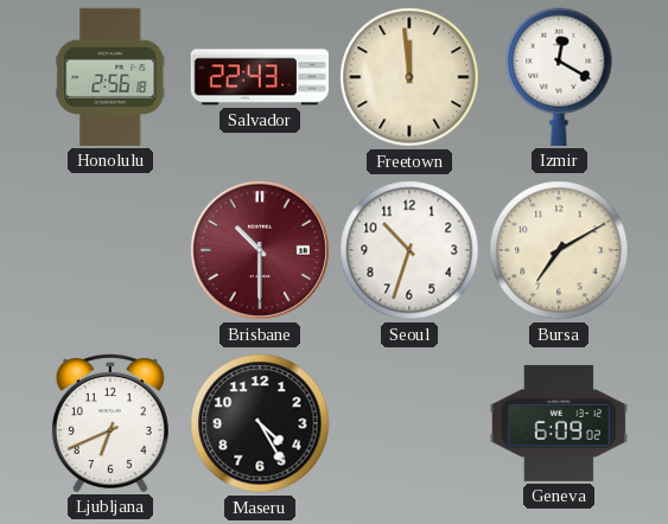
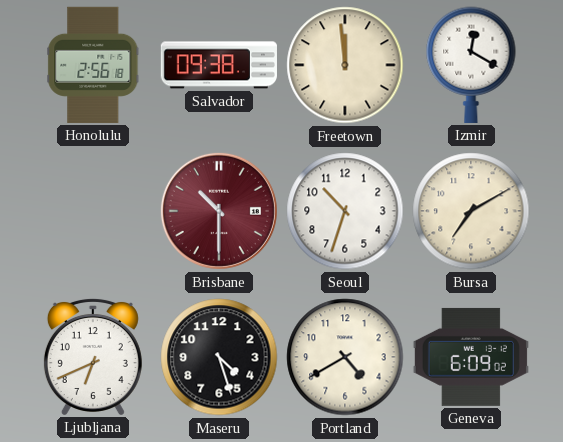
Salvador: 22:43 -> 09:38
Maseru: 4:25 -> 4:27
Portland: none -> 4:40
